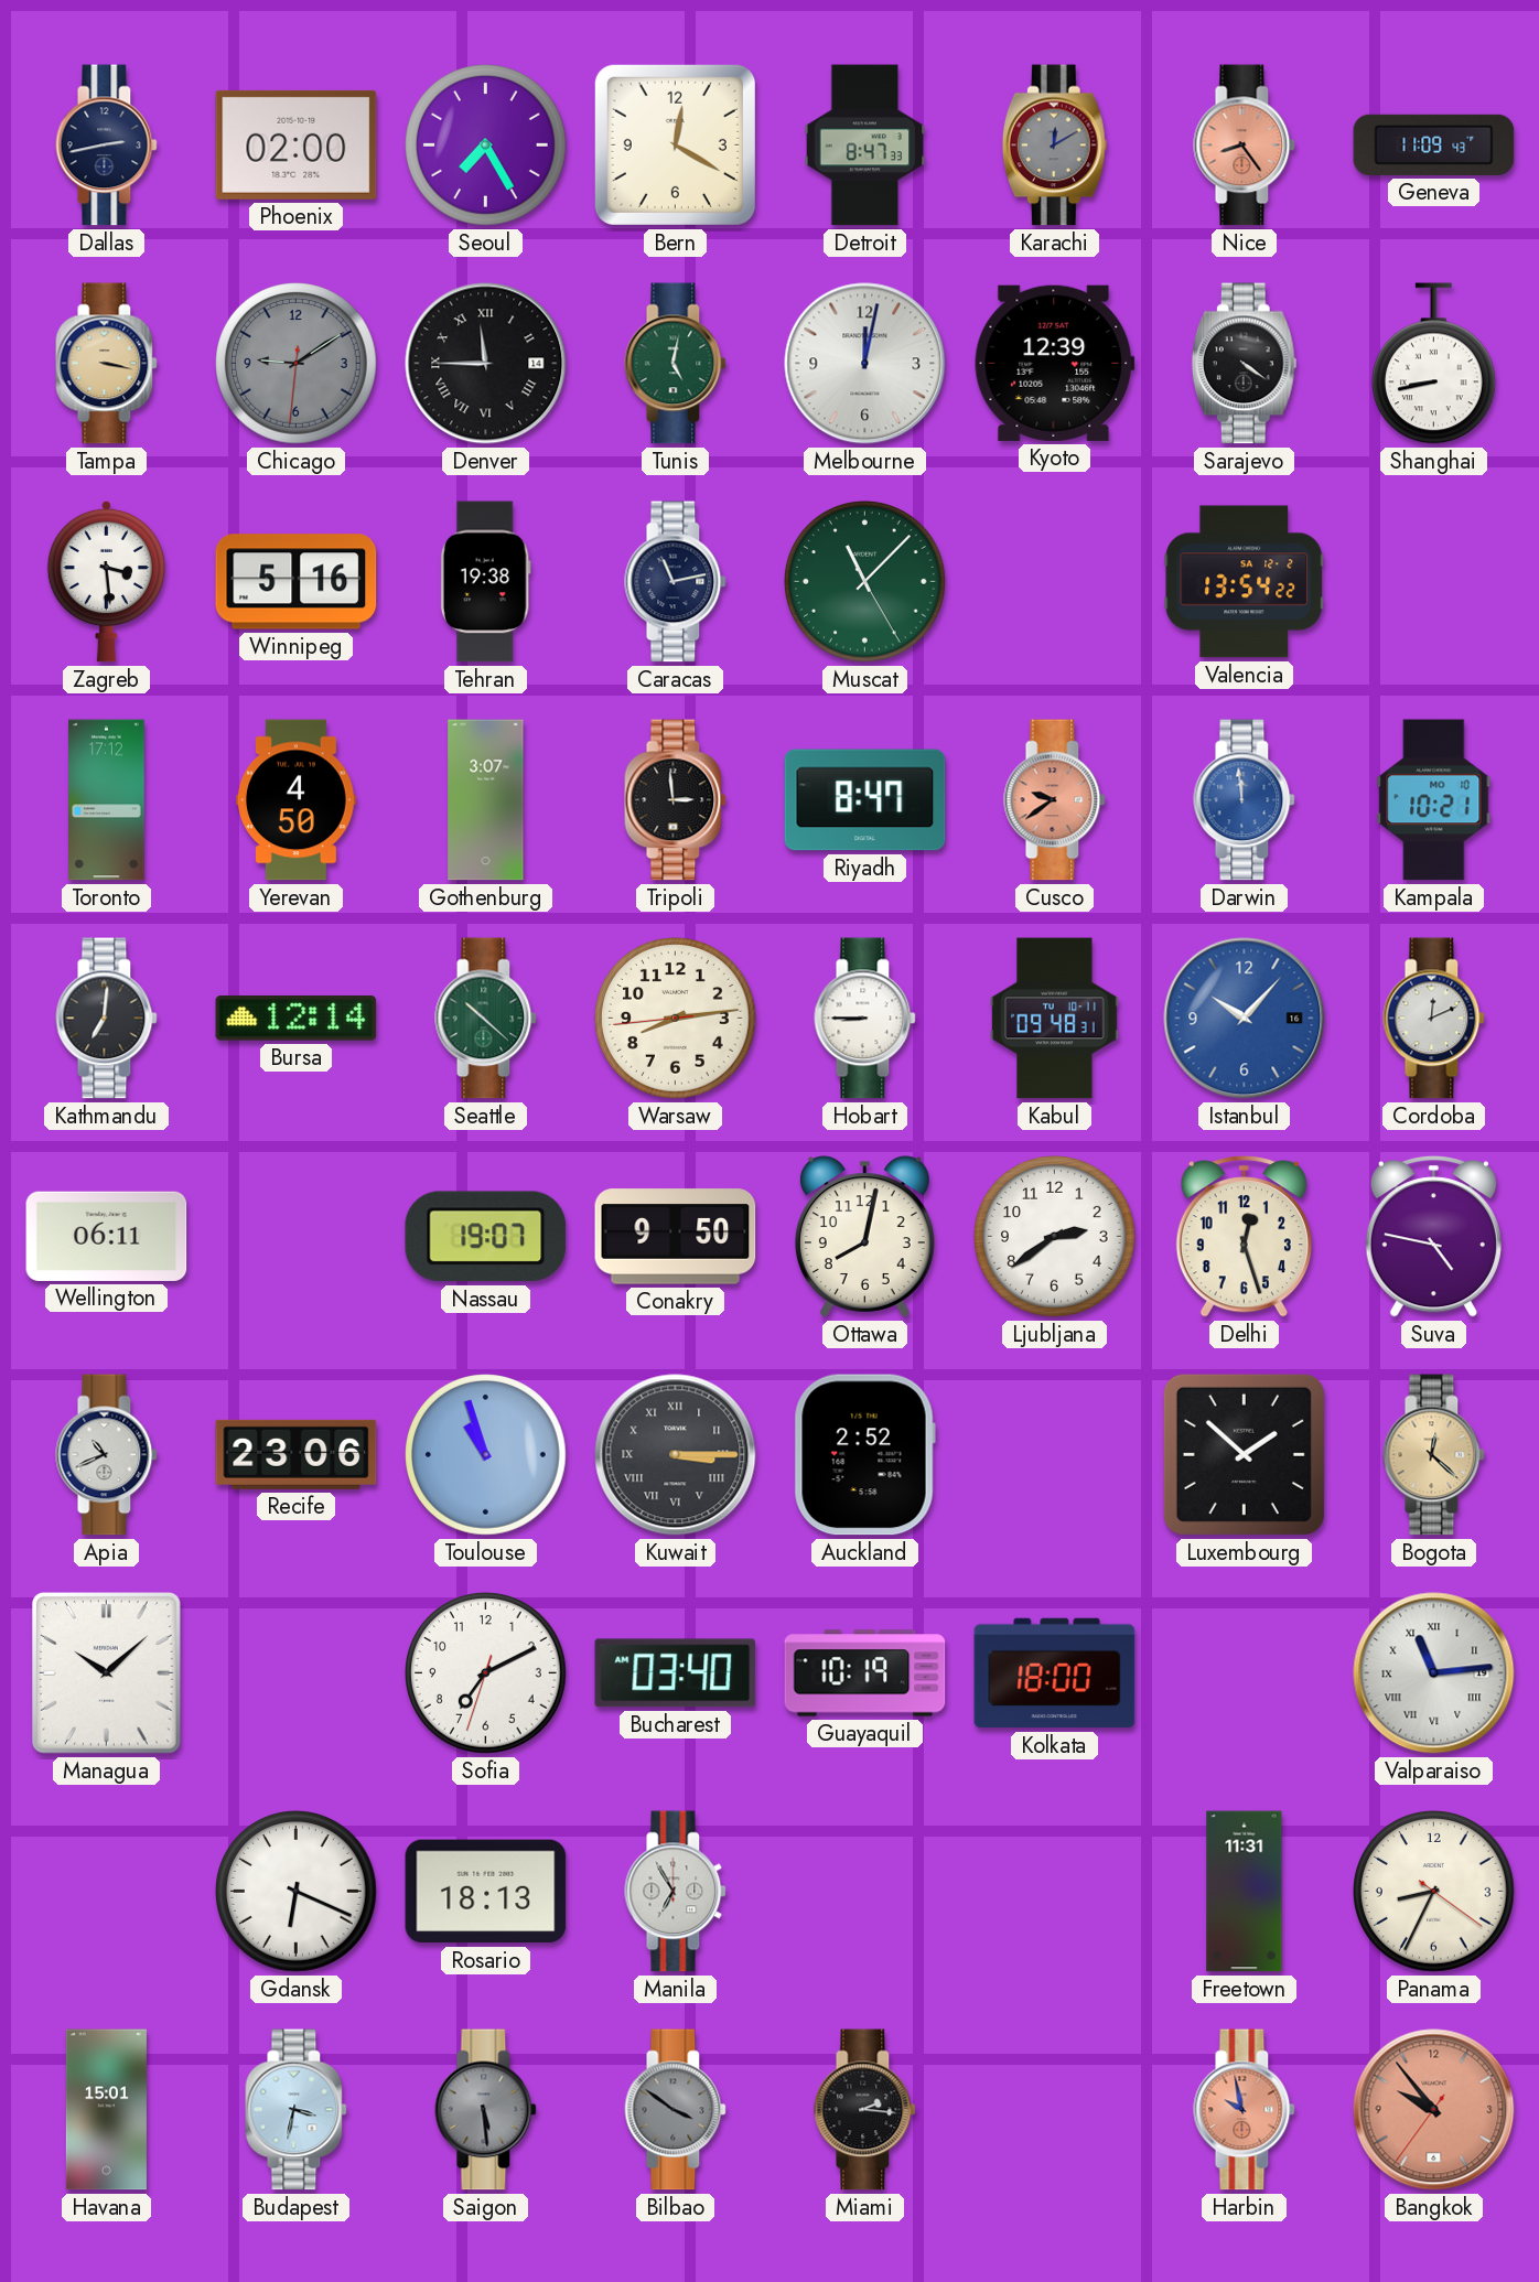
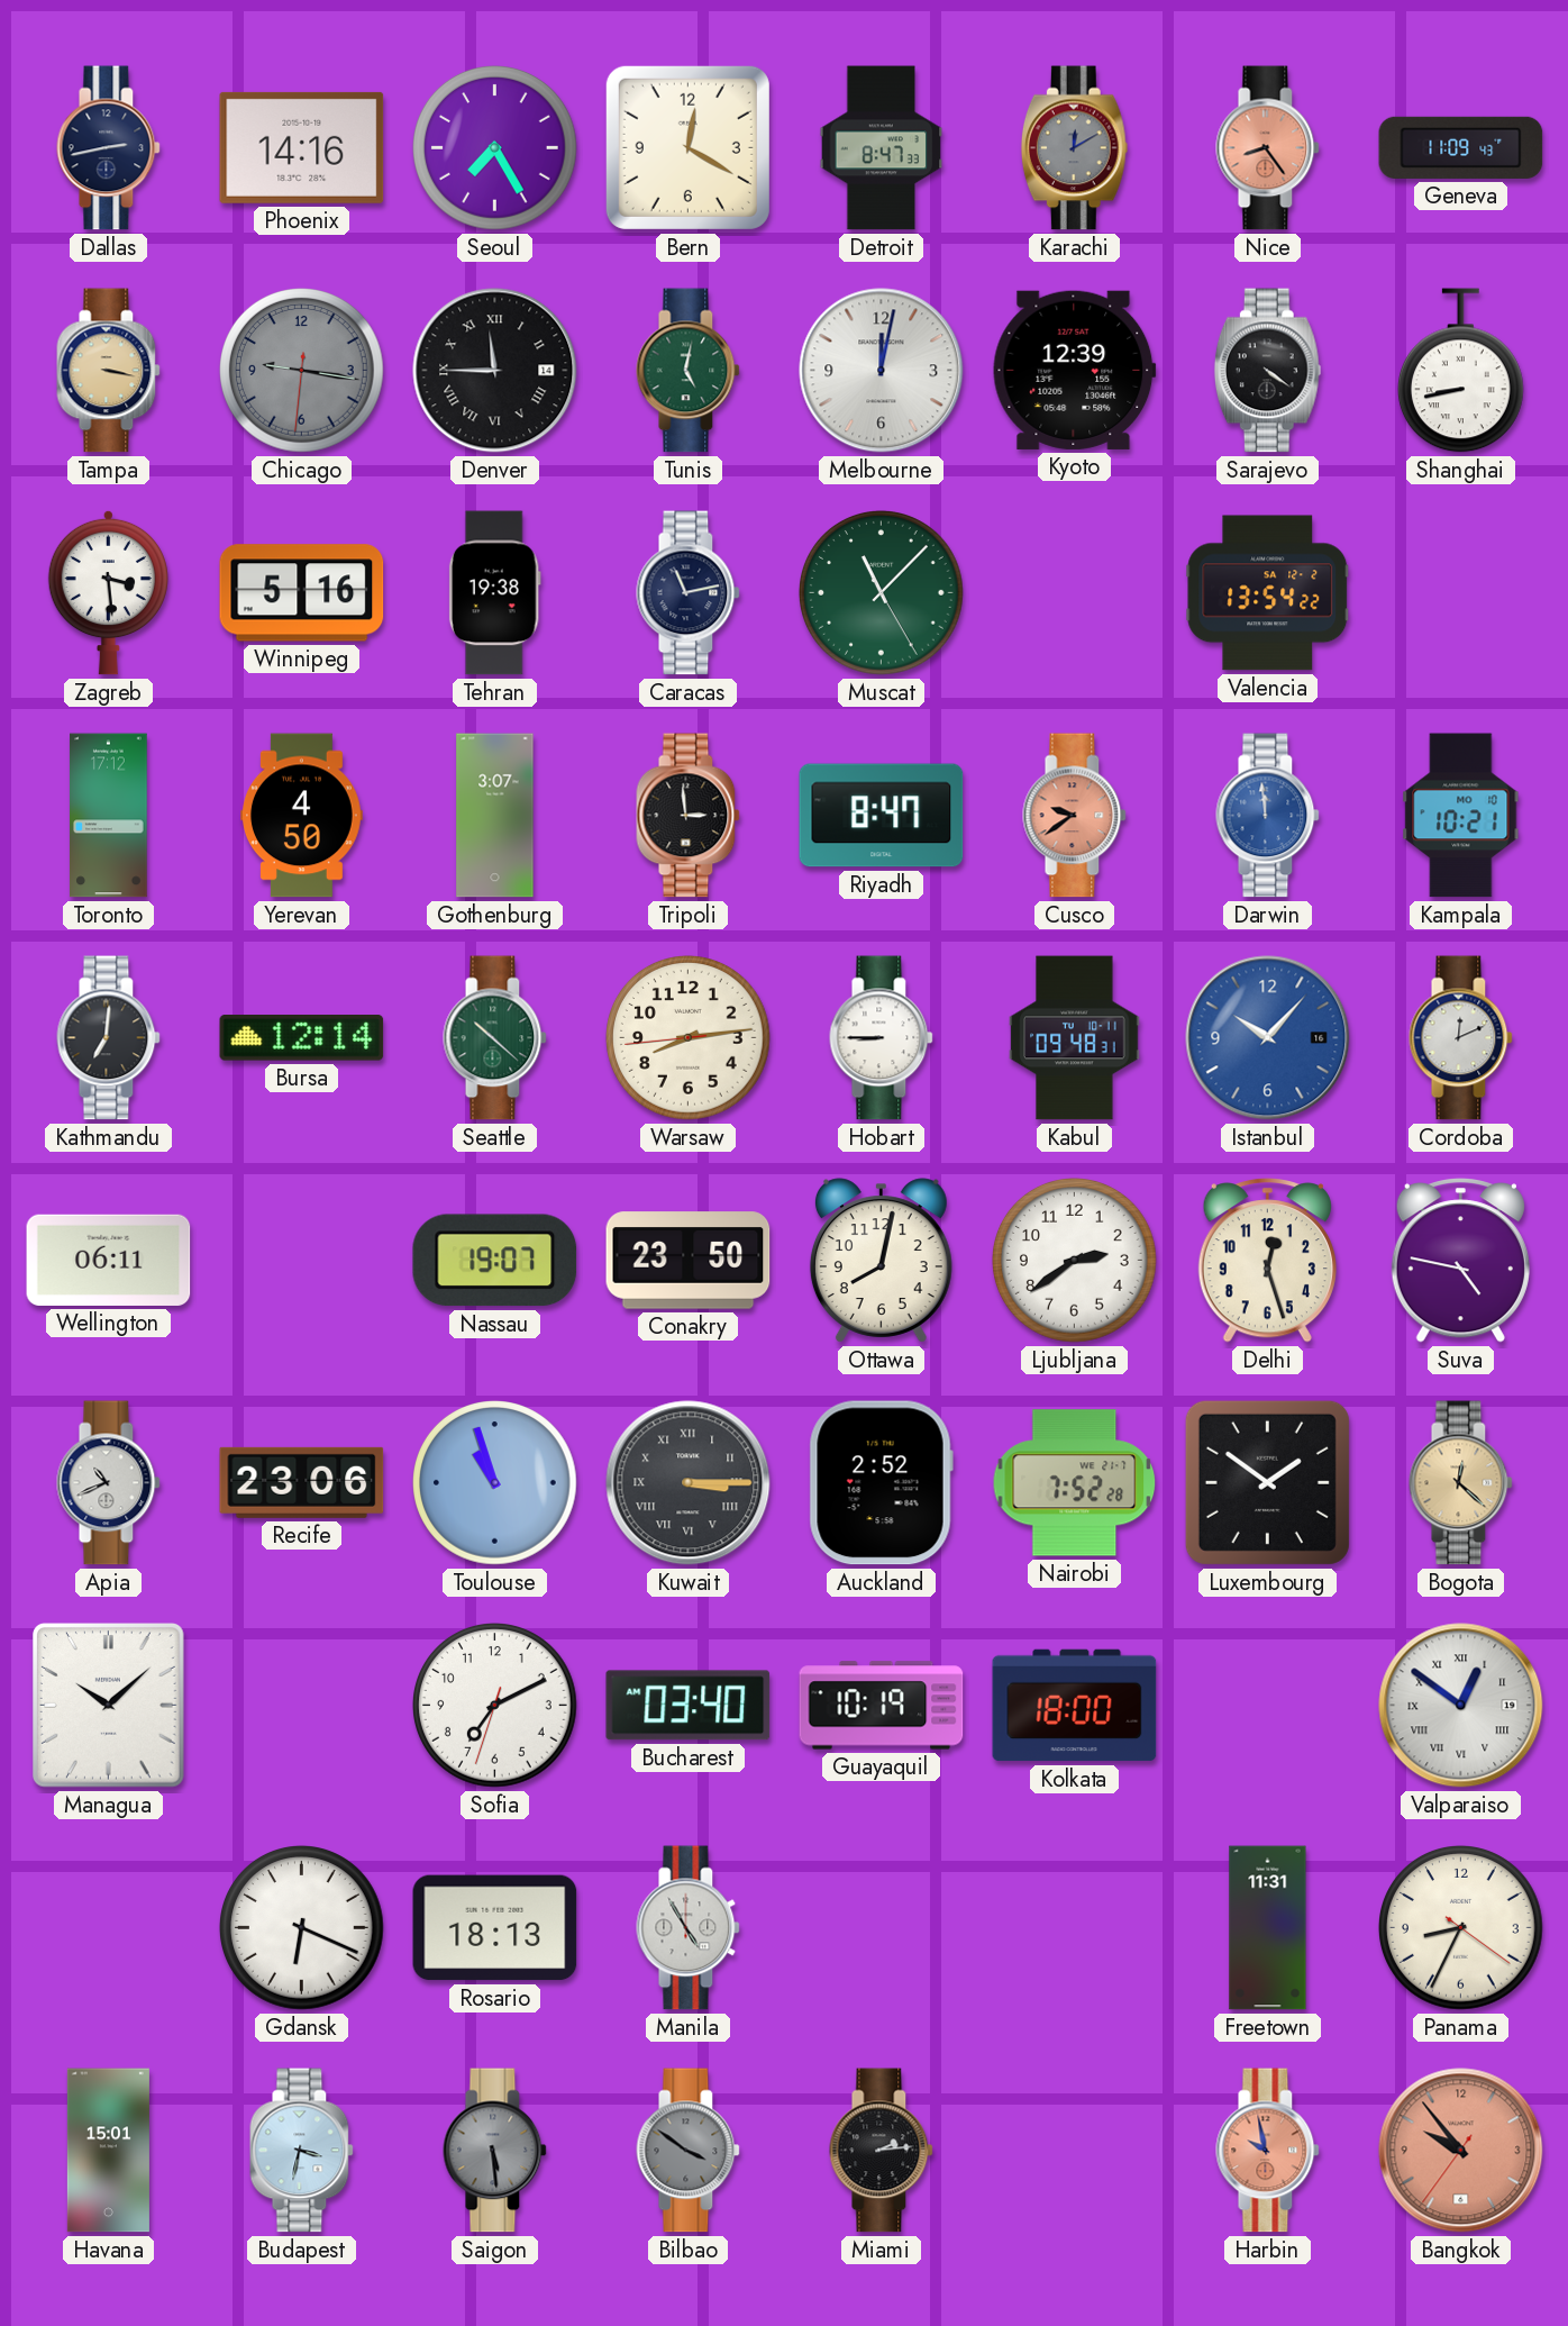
Phoenix: 02:00 -> 14:16
Chicago: 9:09 -> 9:16
Conakry: 9:50 -> 23:50
Nairobi: none -> 7:52
Luxembourg: 1:52 -> 1:51
Valparaiso: 11:14 -> 12:51
Manila: 6:55 -> 4:55
Miami: 2:16 -> 2:14
